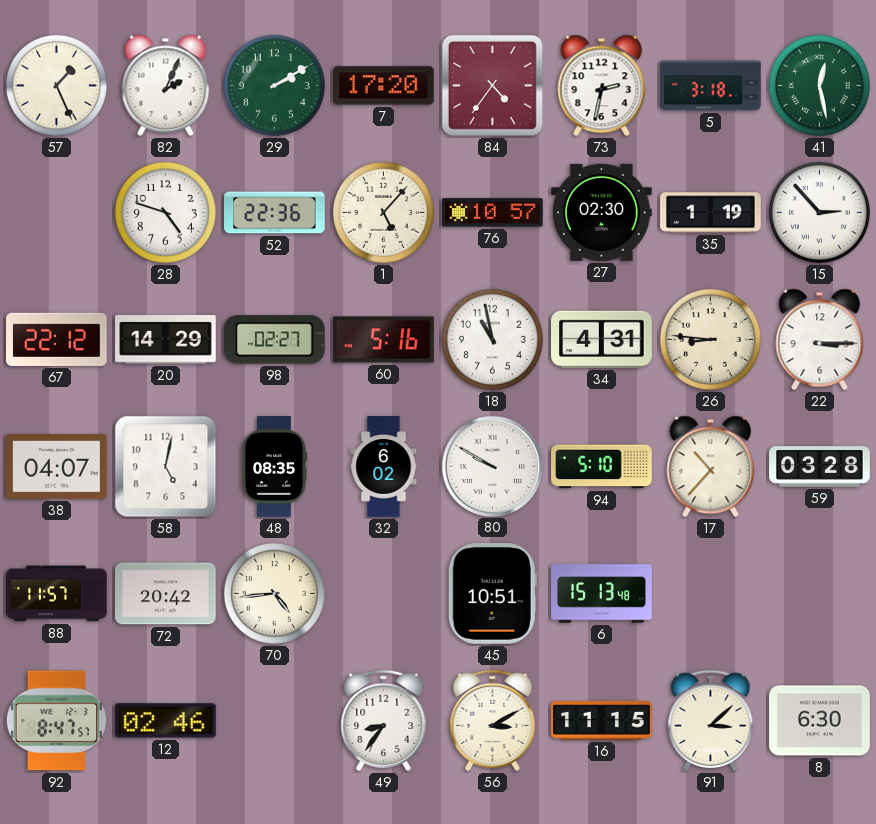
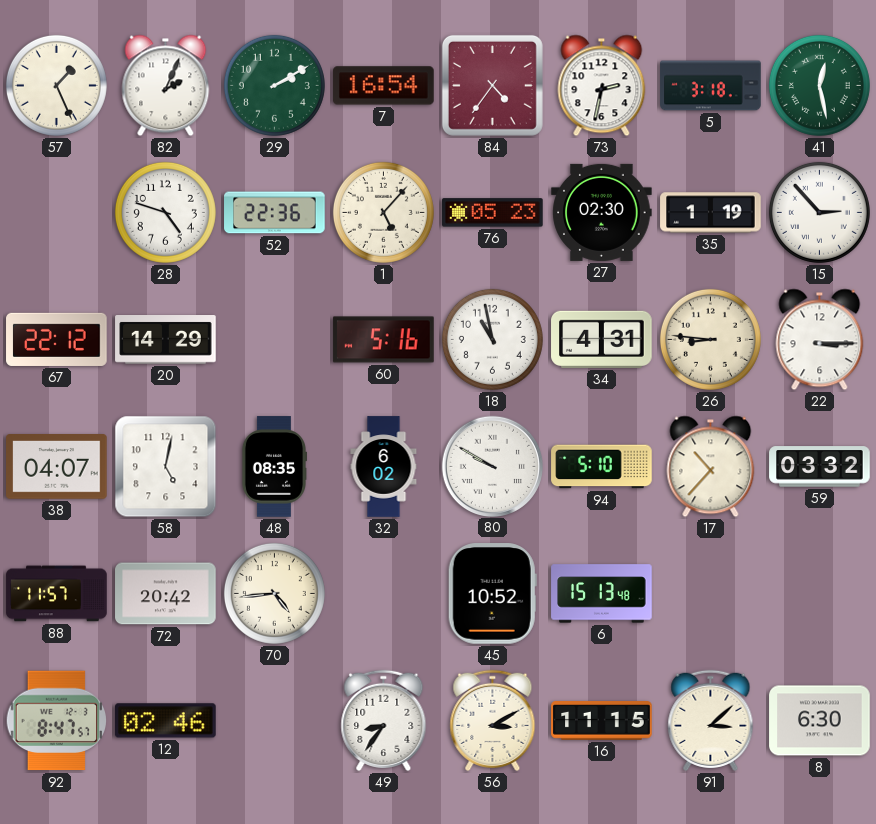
7: 17:20 -> 16:54
76: 10:57 -> 05:23
98: 02:27 -> none
59: 03:28 -> 03:32
45: 10:51 -> 10:52
